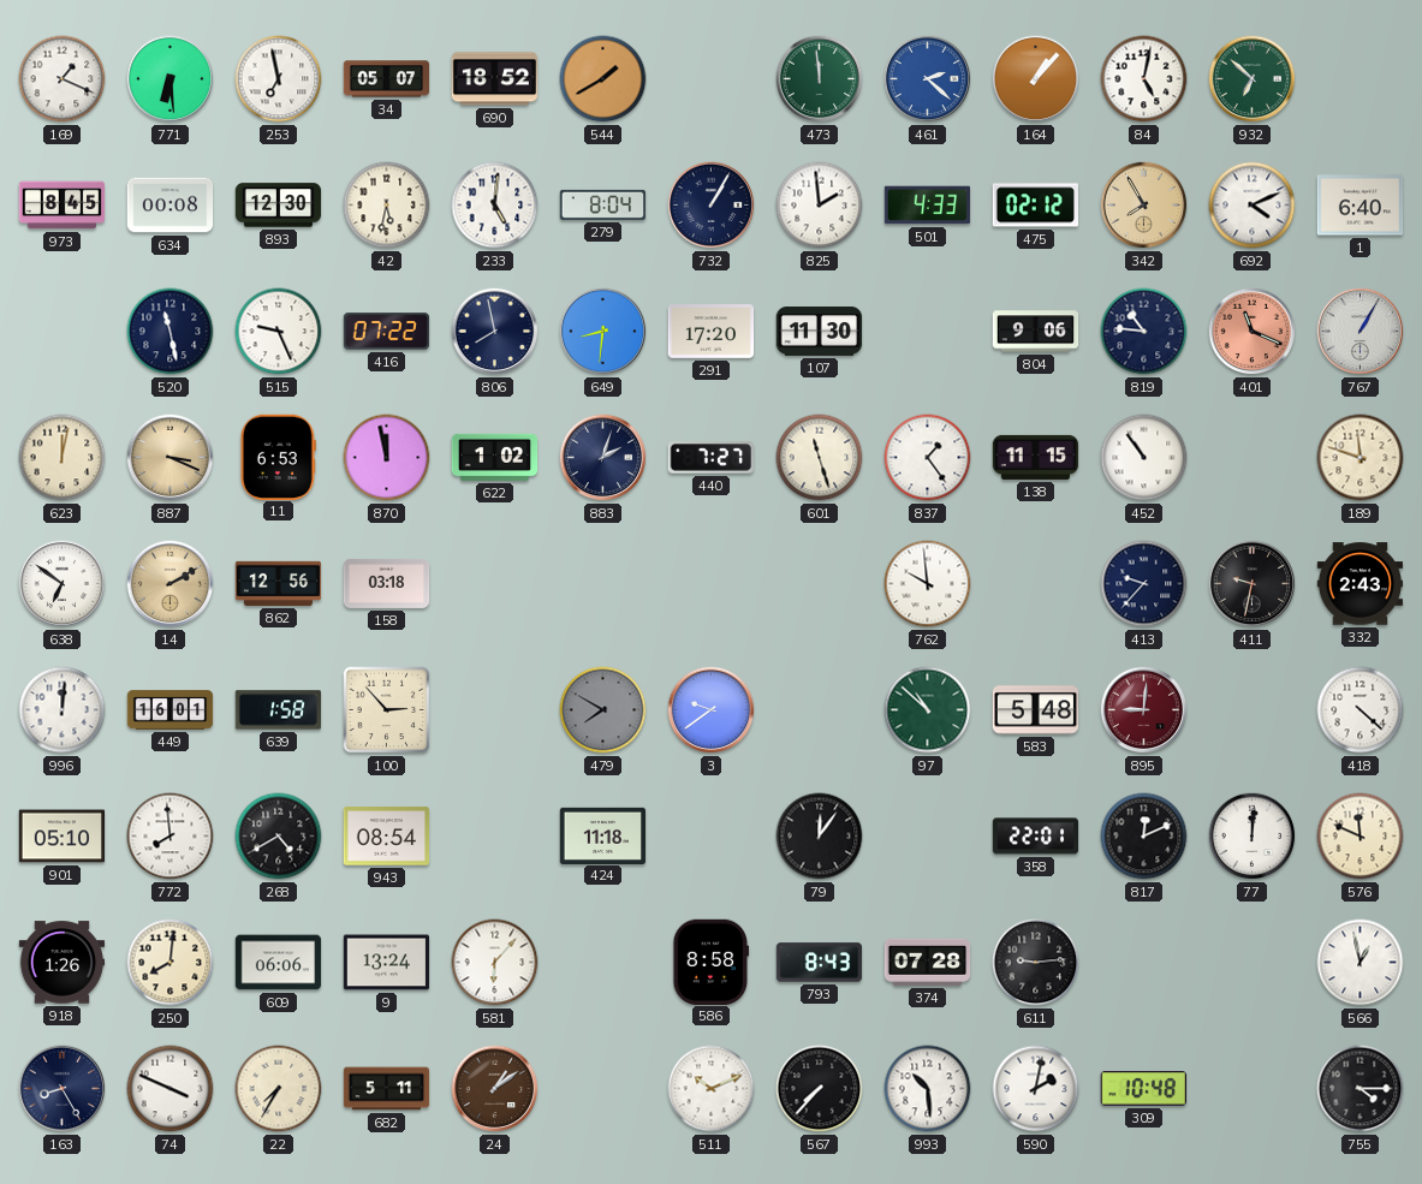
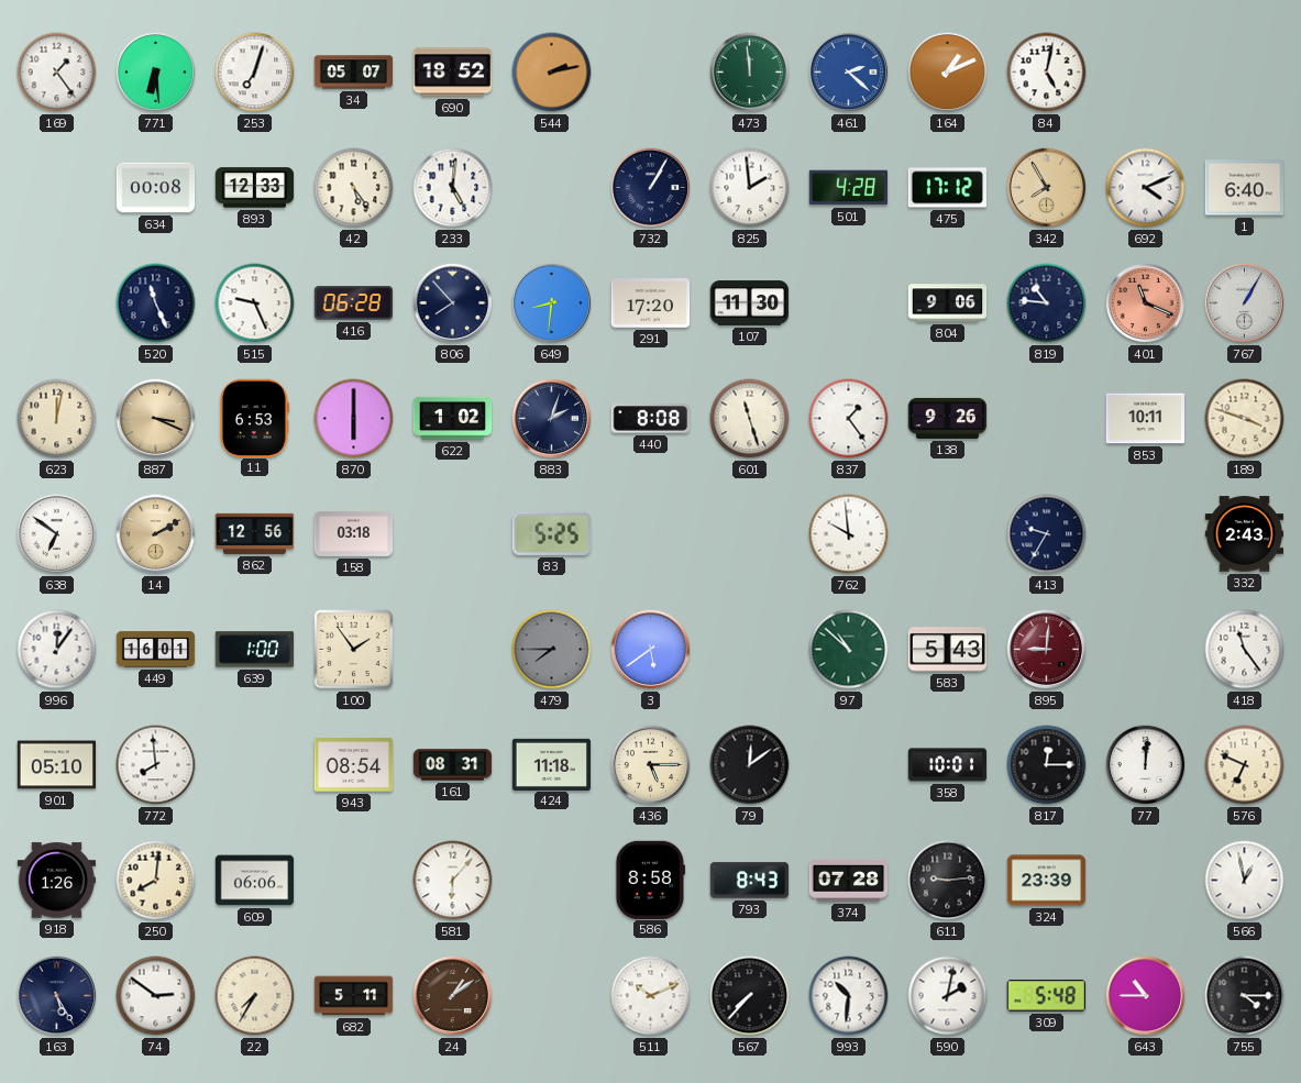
169: 1:19 -> 1:24
253: 6:58 -> 7:03
544: 1:40 -> 2:13
164: 1:07 -> 1:11
932: 6:52 -> none
973: 8:45 -> none
893: 12:30 -> 12:33
42: 5:32 -> 5:24
279: 8:04 -> none
501: 4:33 -> 4:28
475: 02:12 -> 17:12
520: 11:28 -> 11:26
416: 07:22 -> 06:28
806: 7:58 -> 7:53
870: 11:58 -> 6:00
440: 7:27 -> 8:08
138: 11:15 -> 9:26
452: 10:54 -> none
853: none -> 10:11
189: 11:48 -> 3:48
83: none -> 5:25
413: 9:37 -> 9:35
411: 9:32 -> none
996: 12:01 -> 12:06
639: 1:58 -> 1:00
100: 2:53 -> 1:54
479: 7:50 -> 7:45
3: 9:39 -> 5:39
583: 5:48 -> 5:43
418: 4:22 -> 11:24
268: 4:40 -> none
161: none -> 08:31
436: none -> 5:15
79: 12:06 -> 12:09
358: 22:01 -> 10:01
817: 12:11 -> 12:15
576: 11:49 -> 6:49
9: 13:24 -> none
324: none -> 23:39
163: 8:25 -> 5:25
74: 3:49 -> 2:51
993: 10:29 -> 10:31
309: 10:48 -> 5:48
643: none -> 10:45
